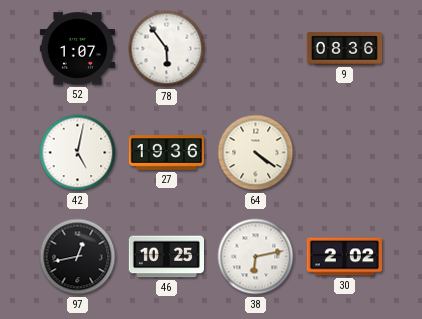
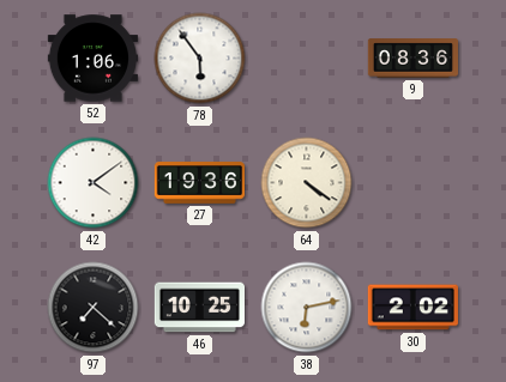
52: 1:07 -> 1:06
42: 5:02 -> 4:09
97: 12:43 -> 7:22
